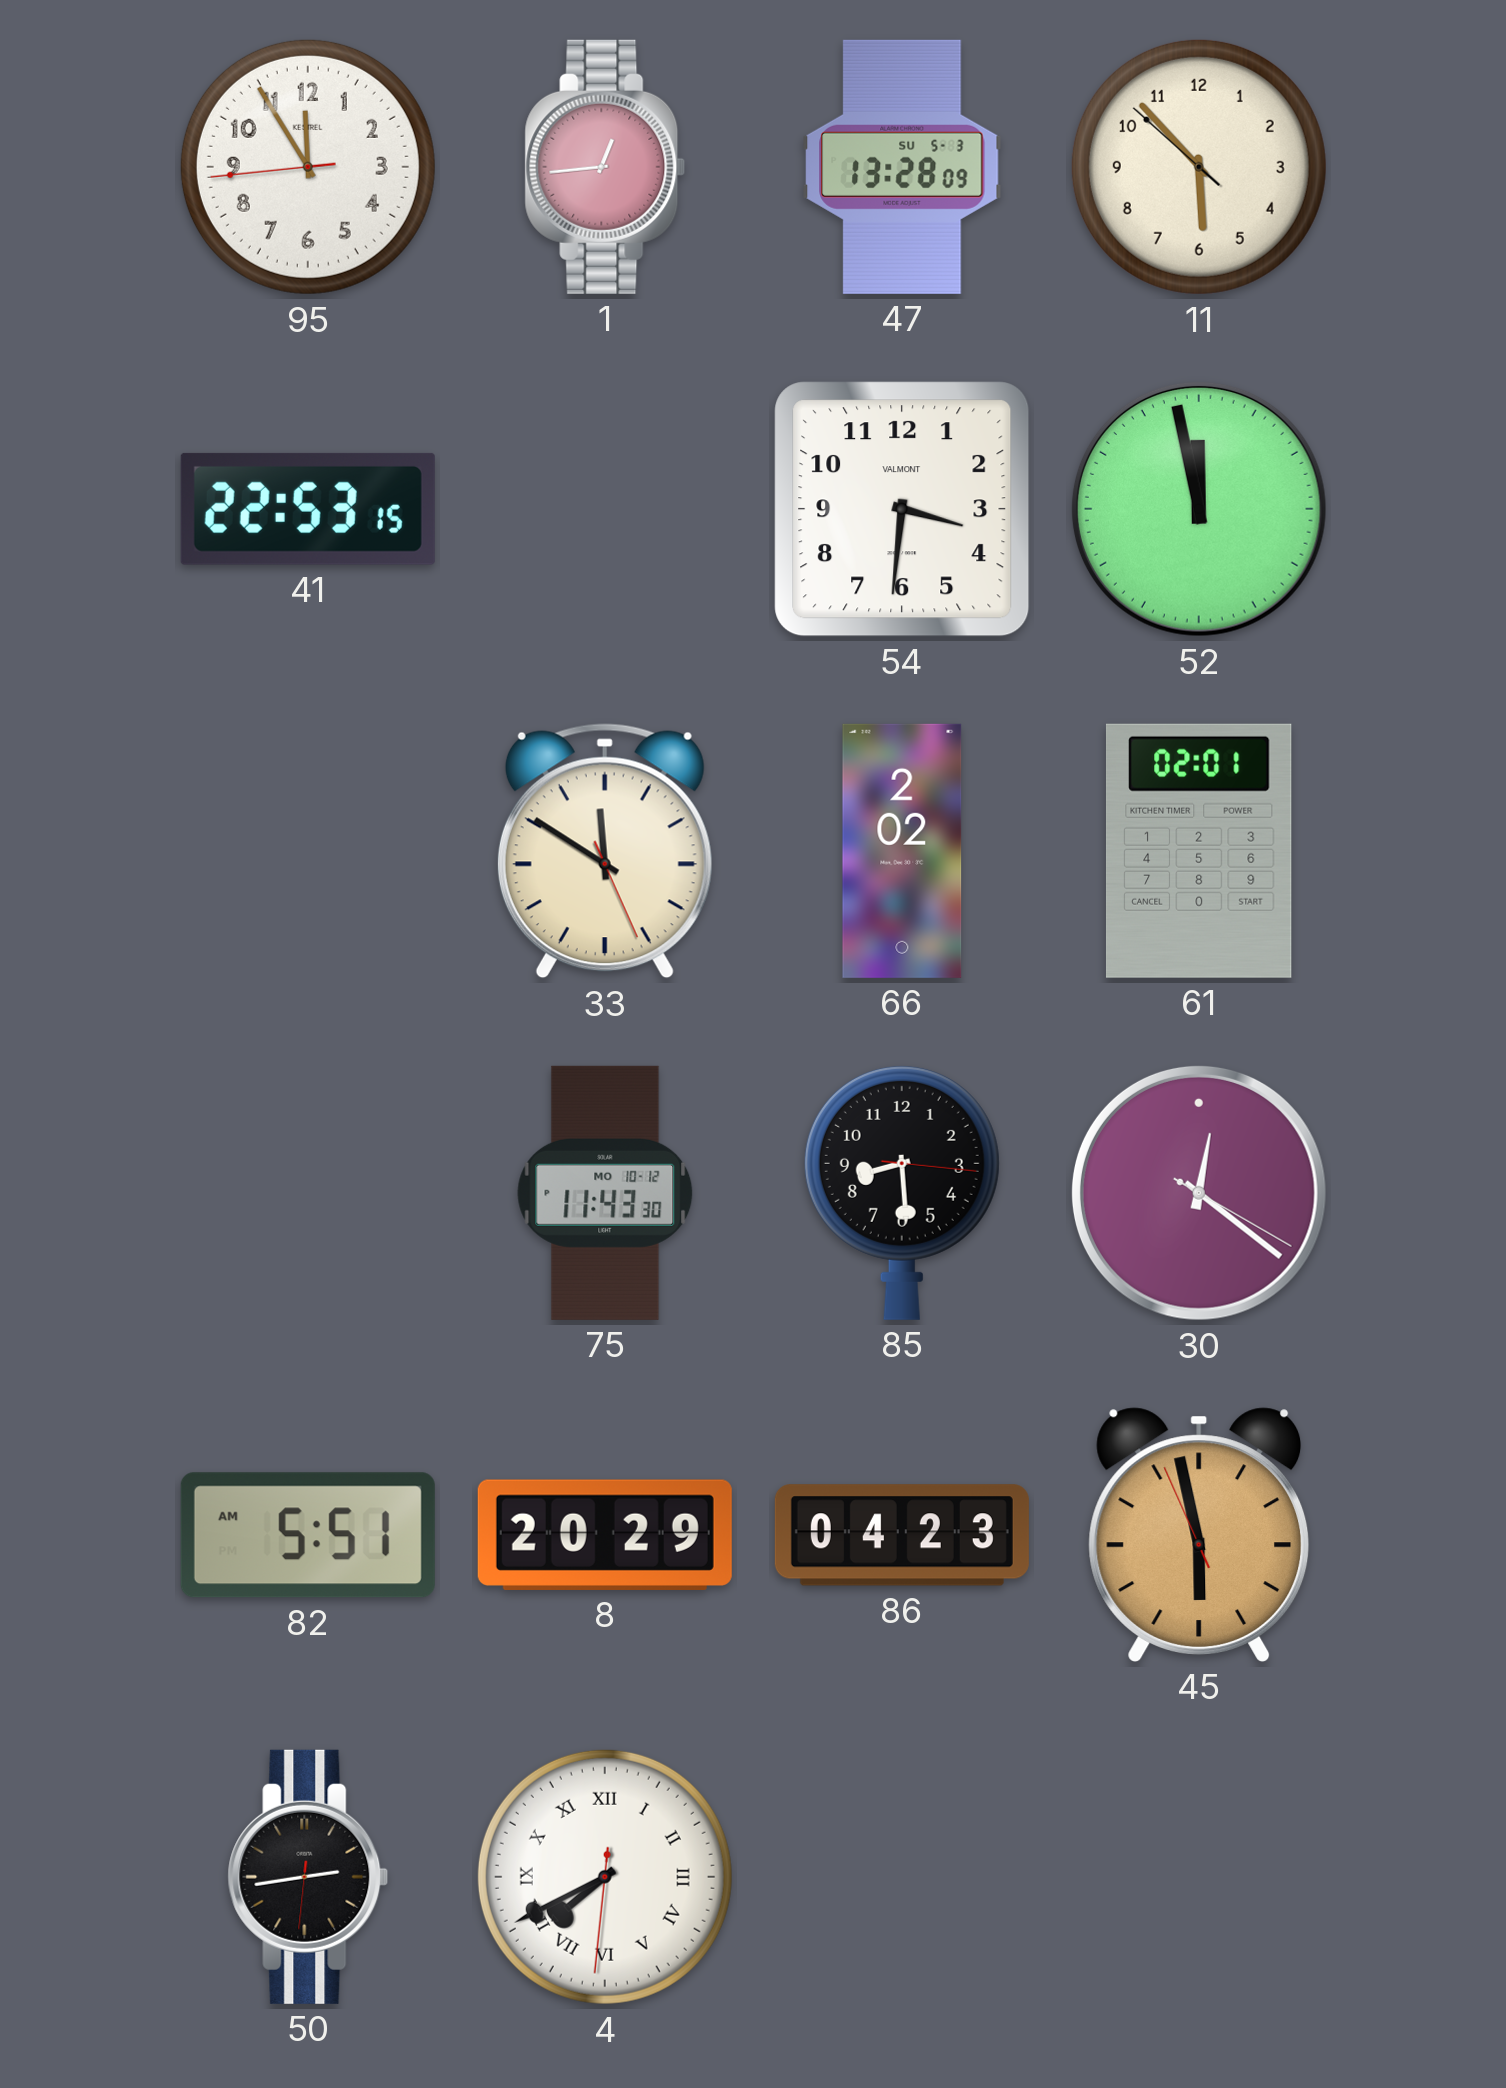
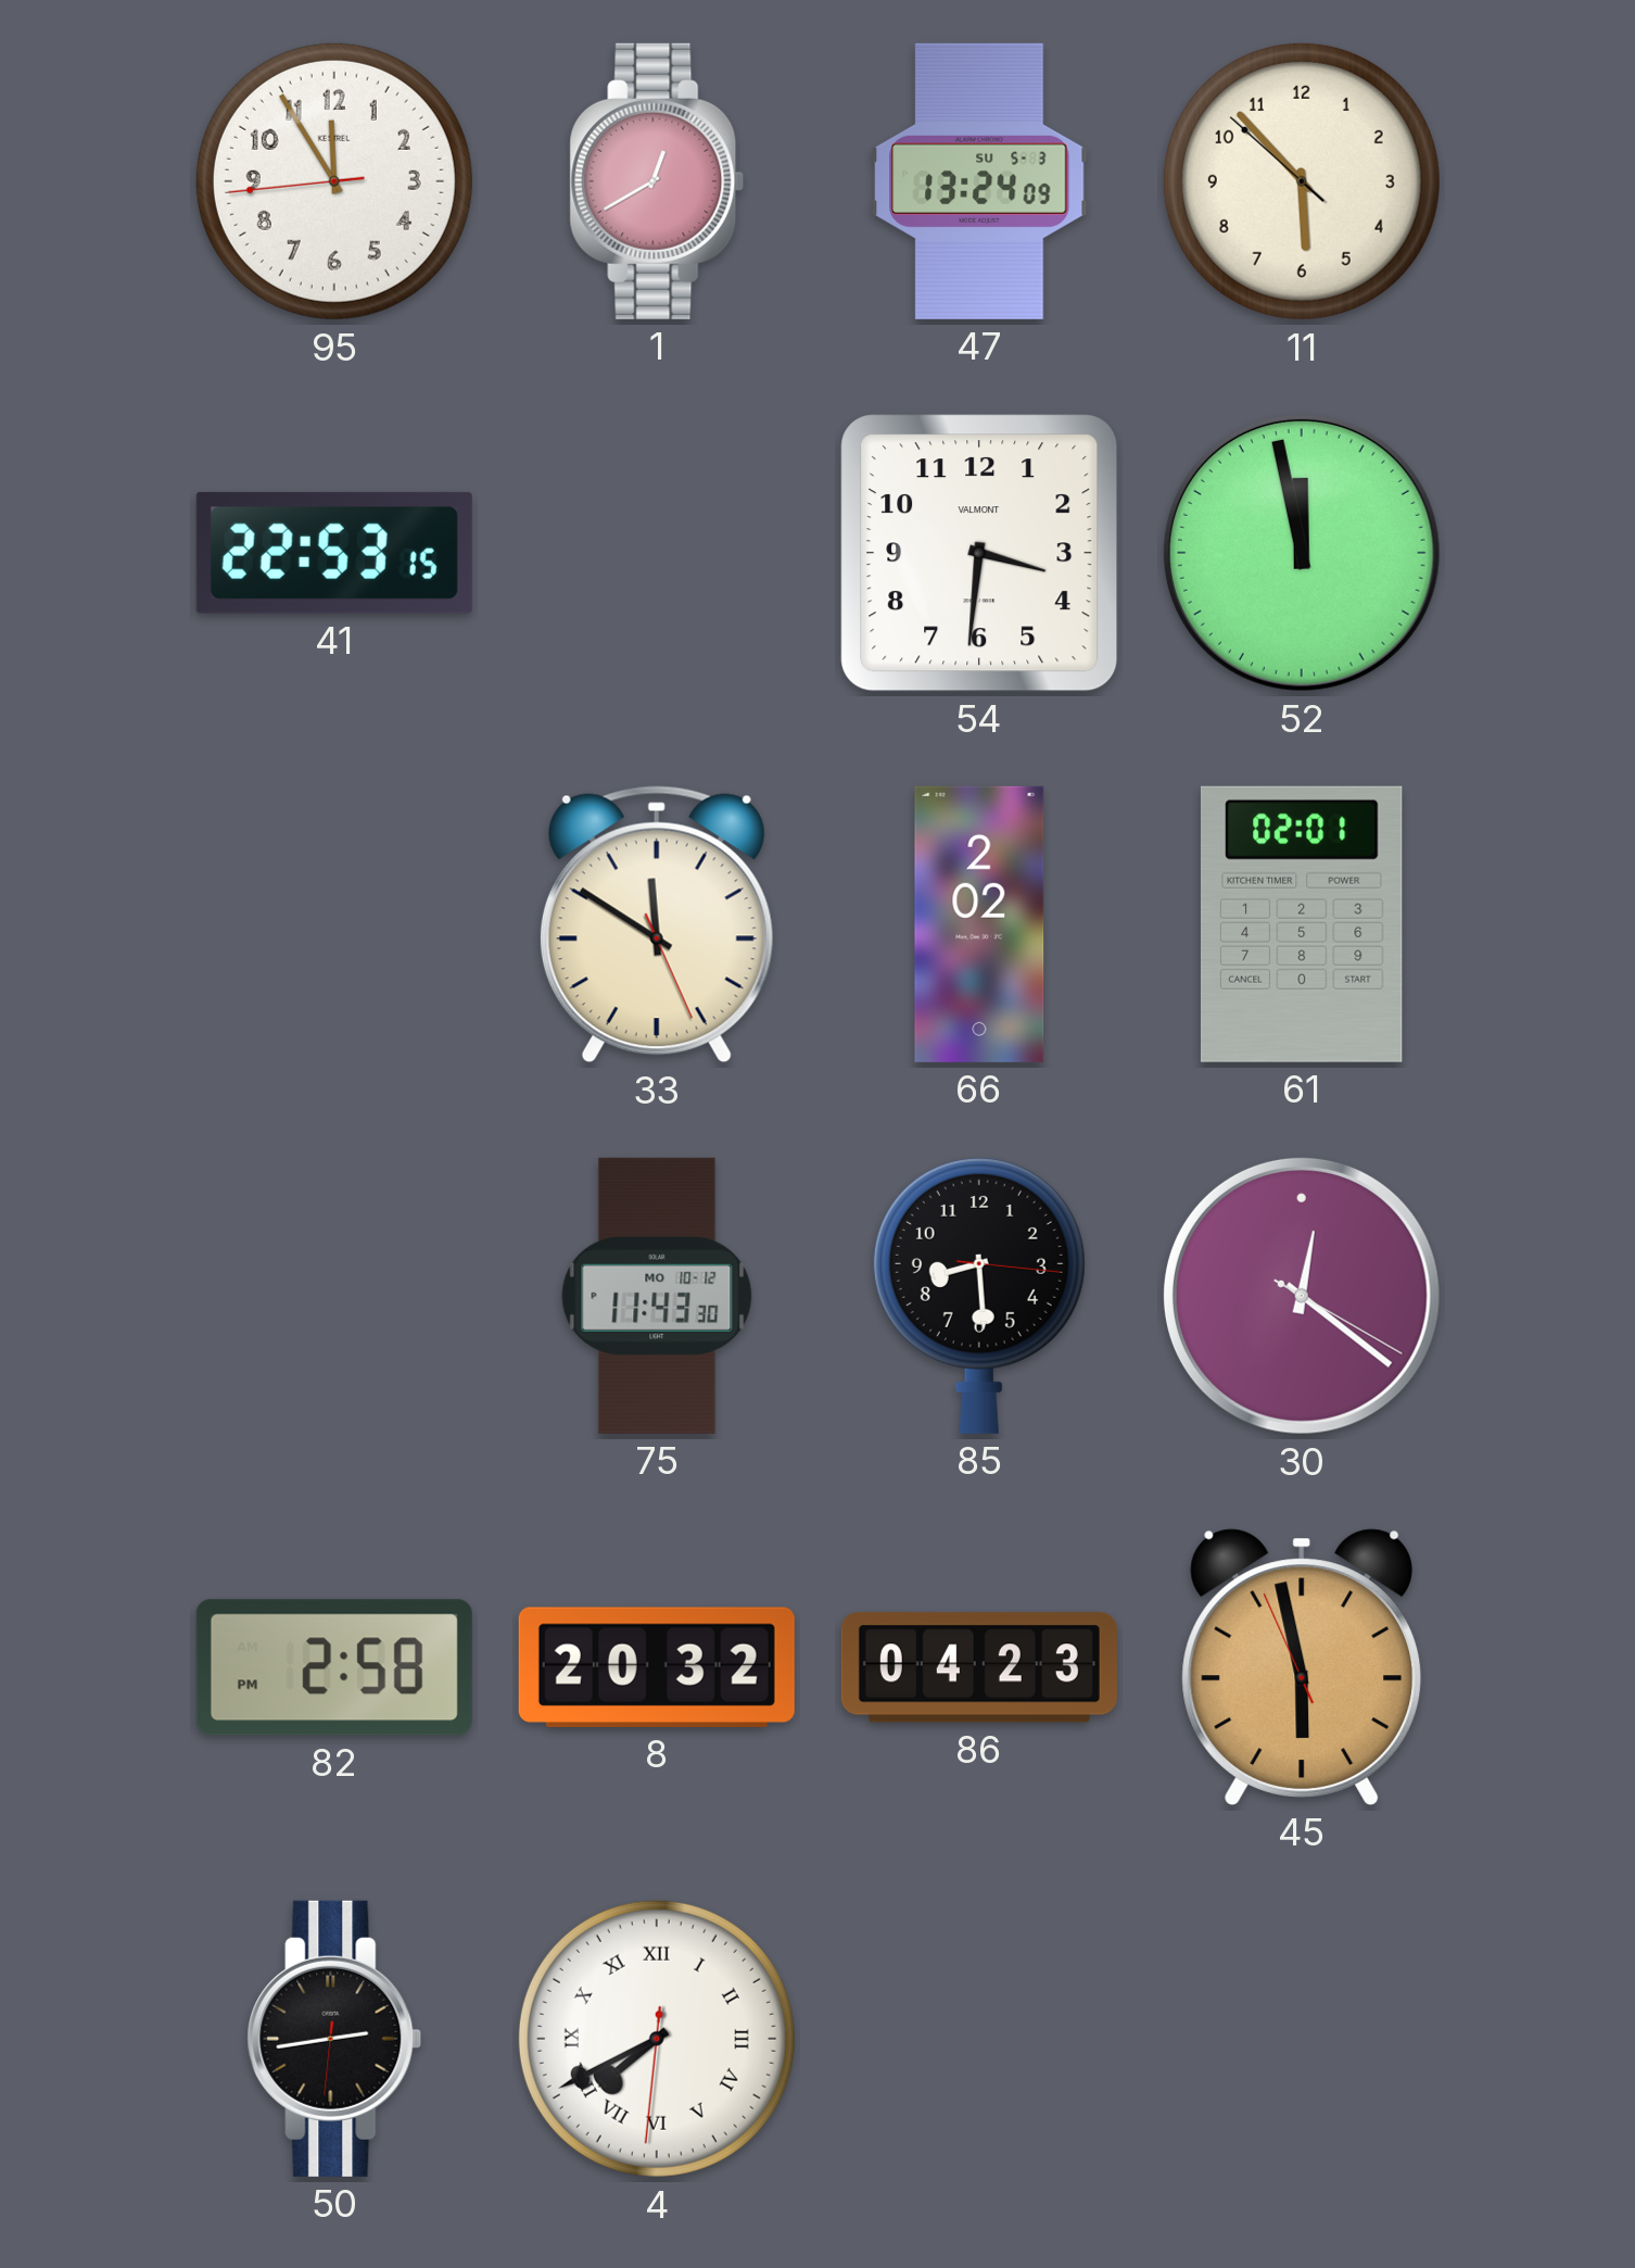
1: 12:44 -> 12:40
47: 13:28 -> 13:24
82: 5:51 -> 2:58
8: 20:29 -> 20:32
